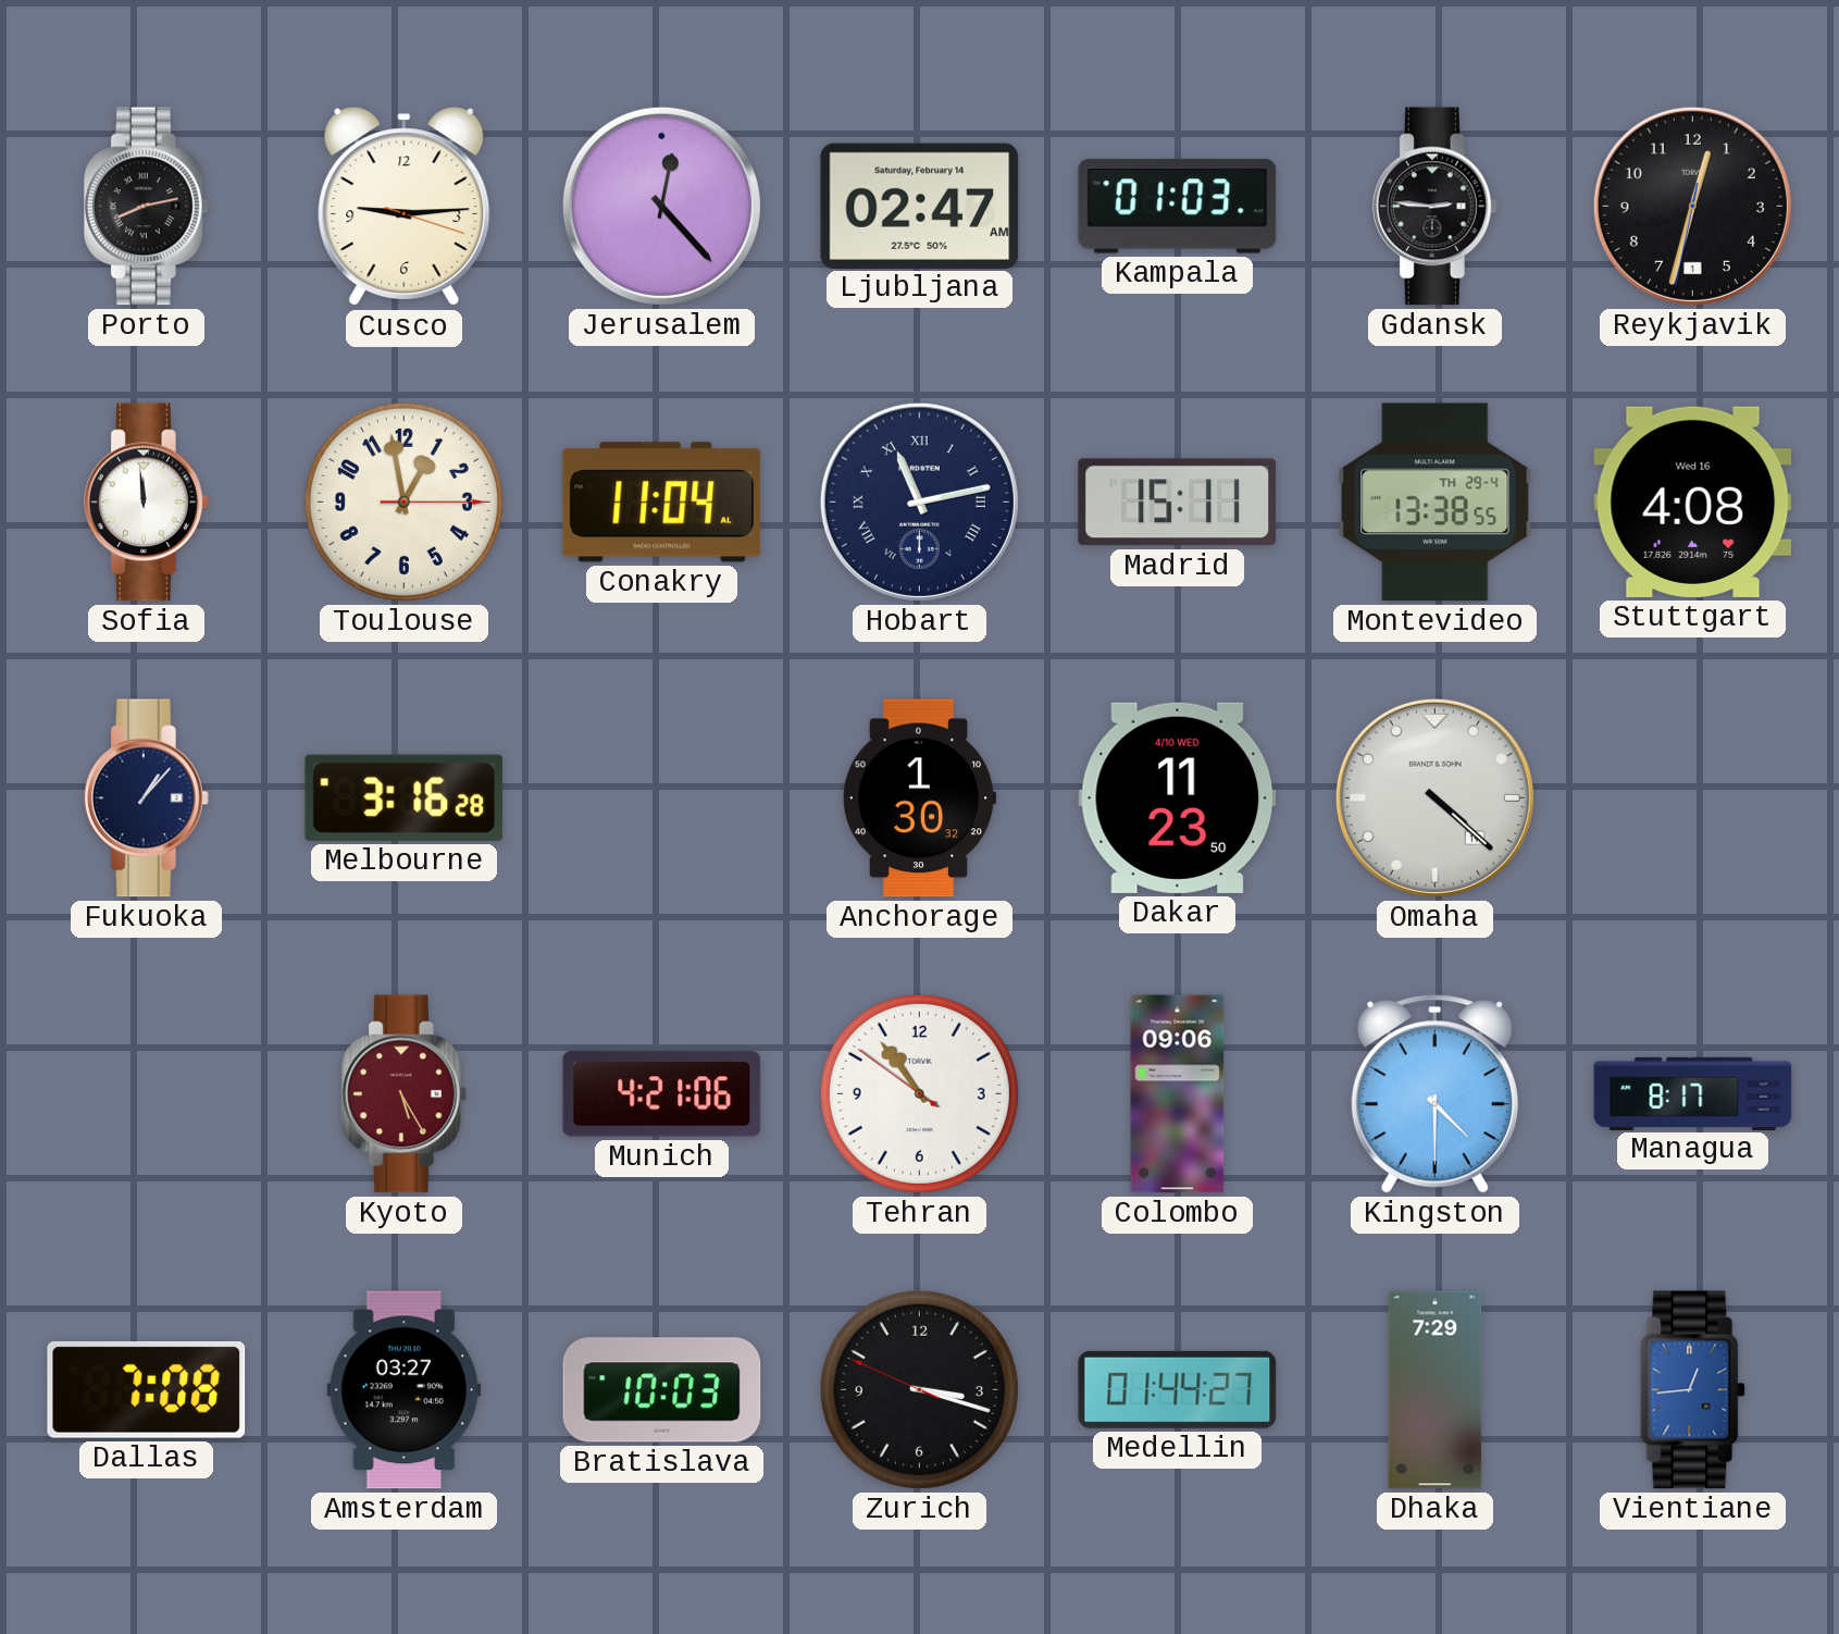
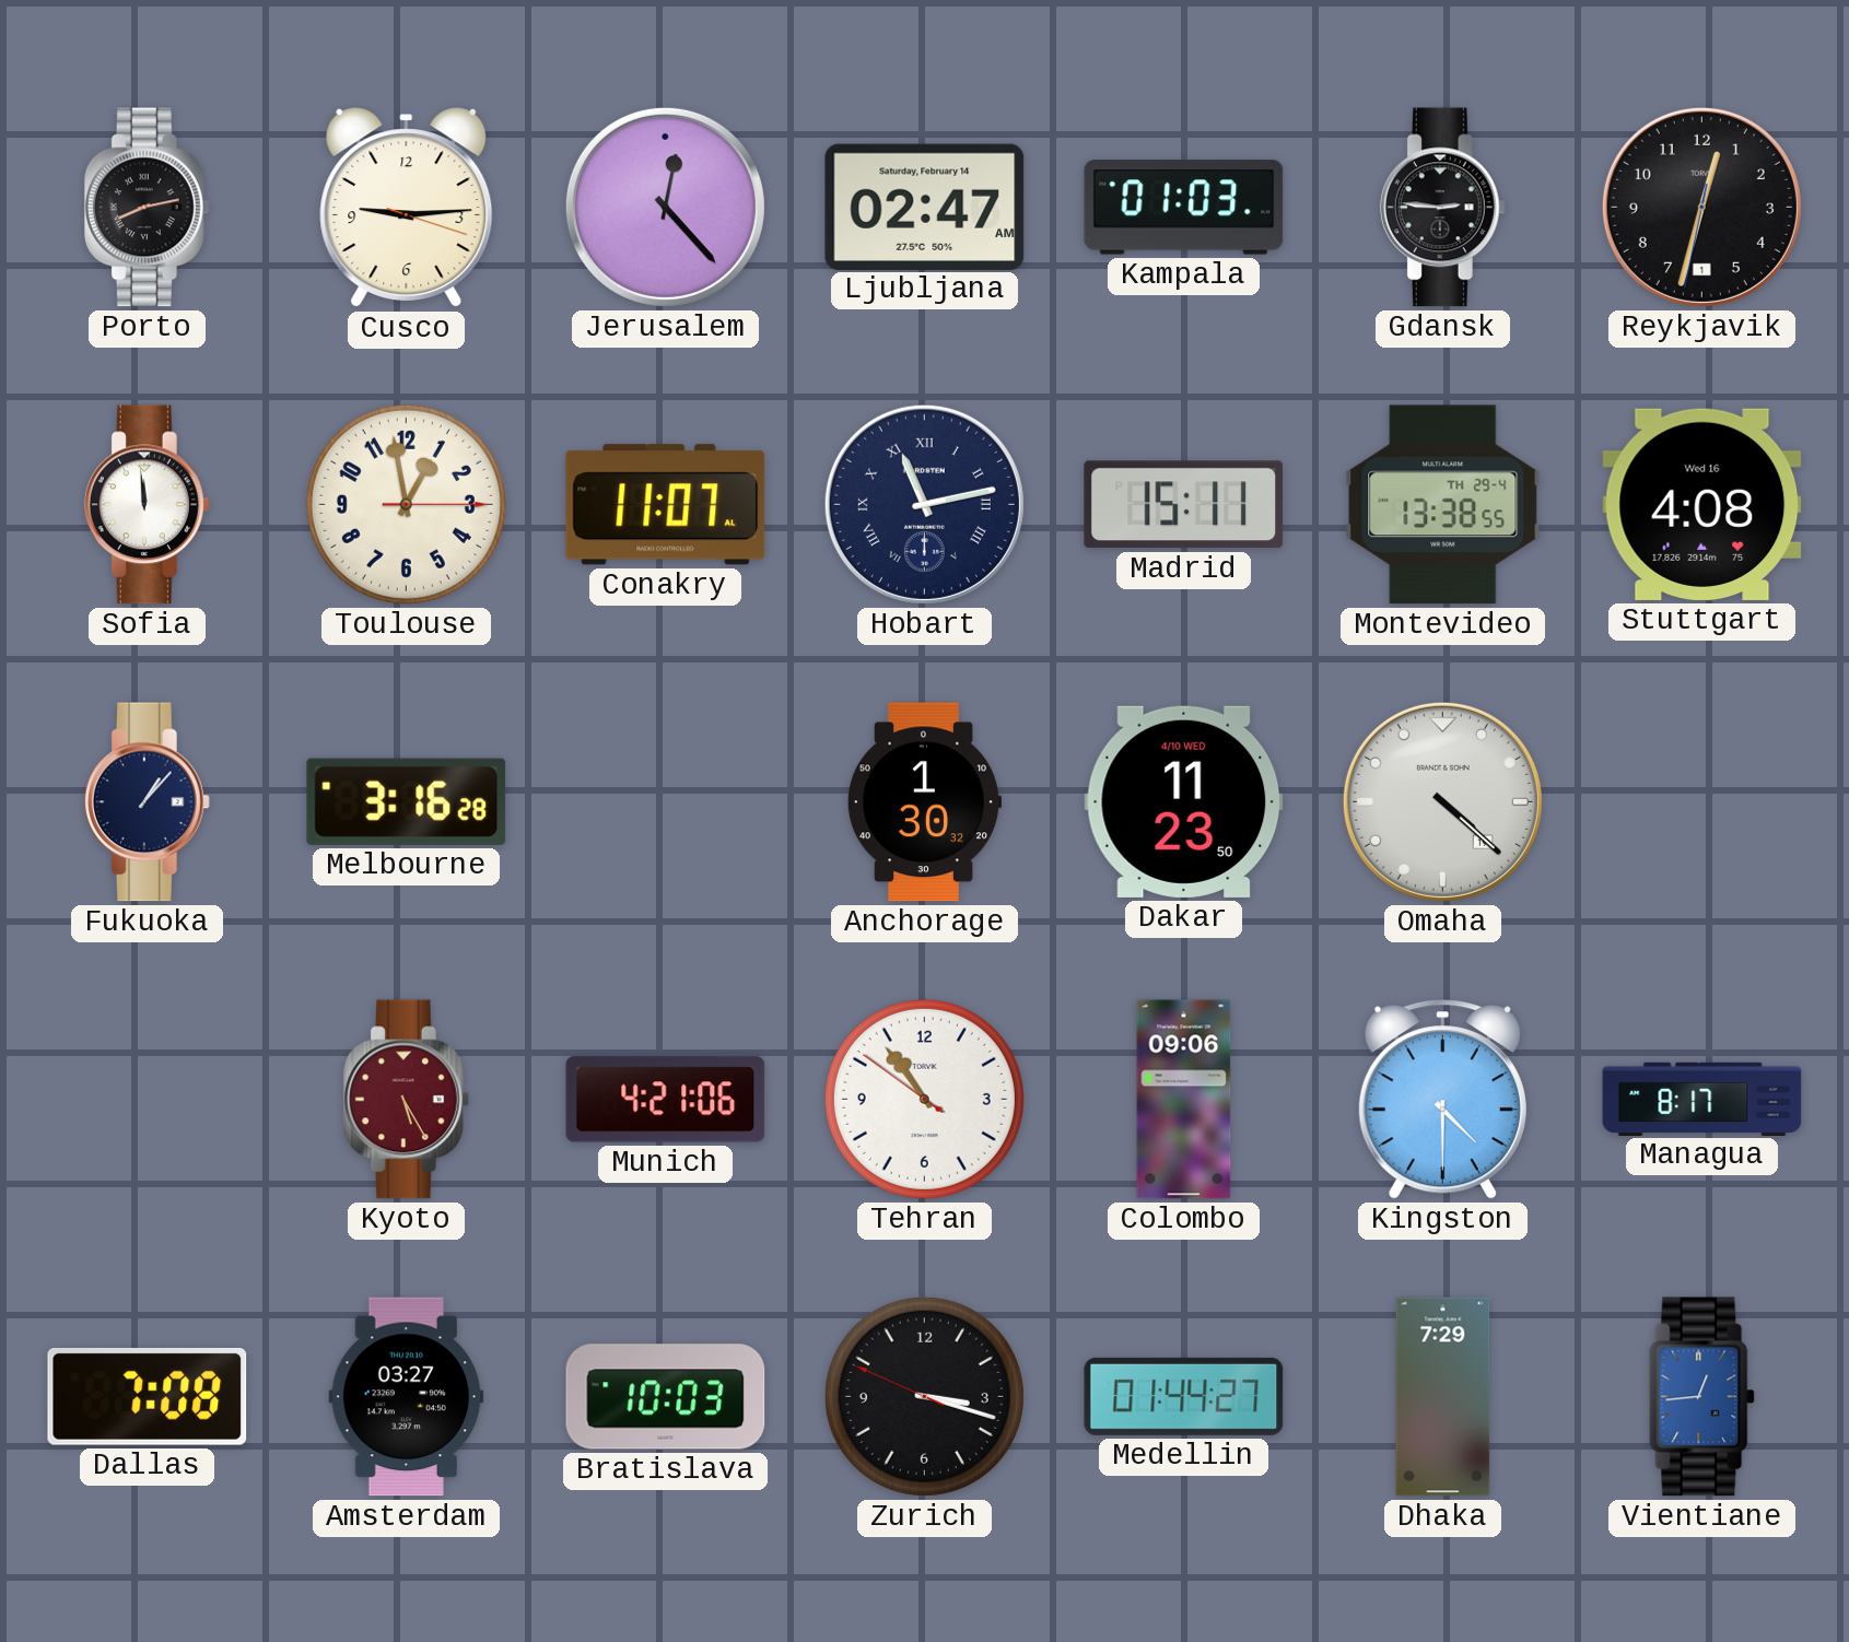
Conakry: 11:04 -> 11:07
